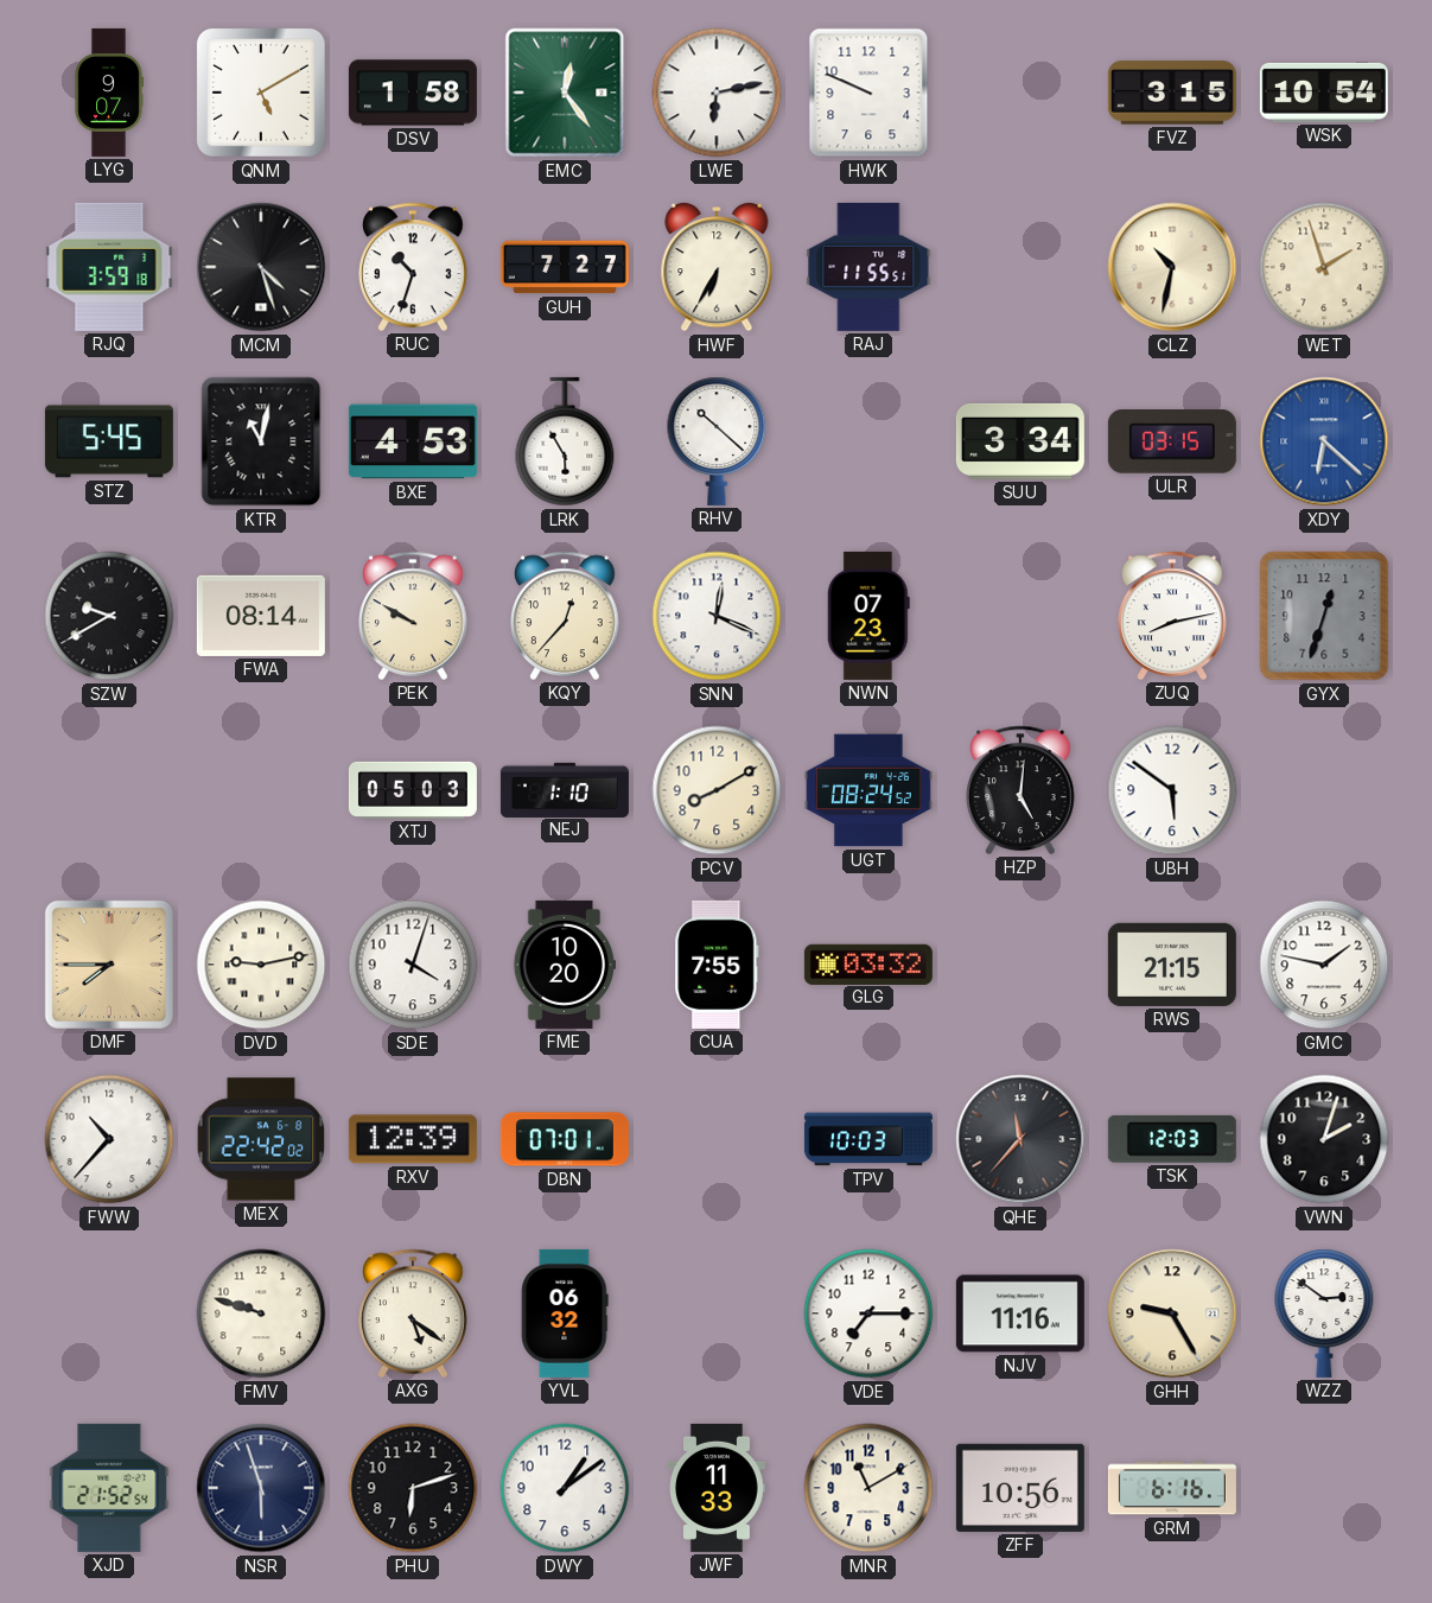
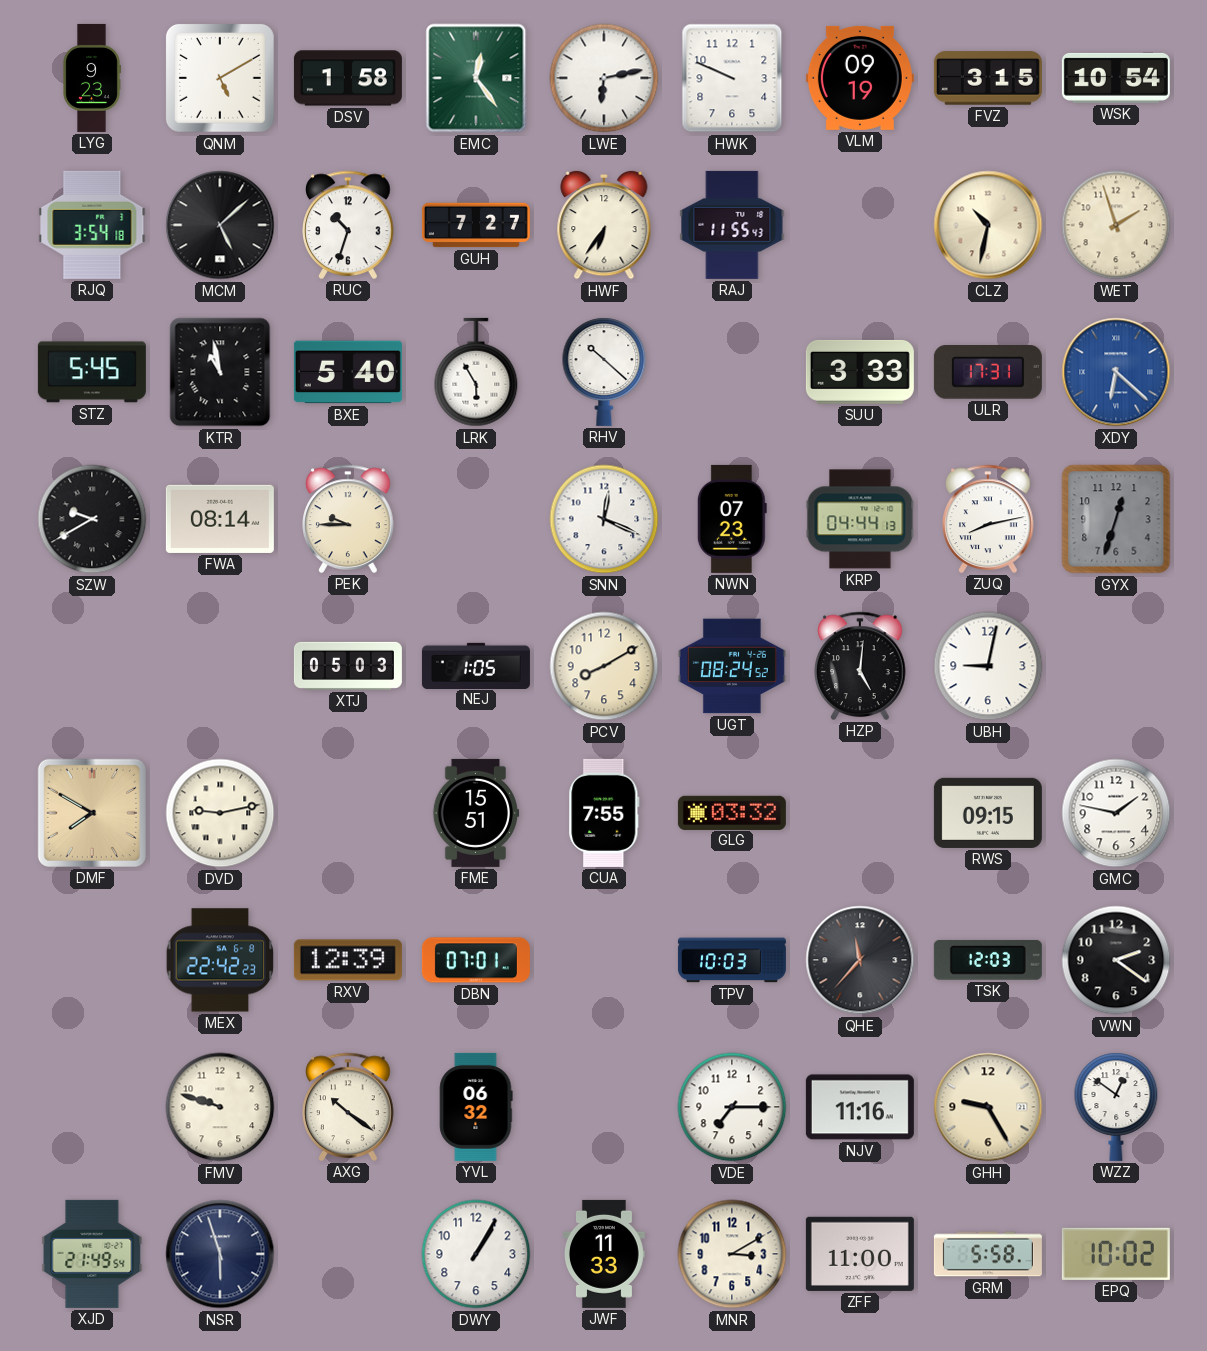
LYG: 9:07 -> 9:23
VLM: none -> 09:19
RJQ: 3:59 -> 3:54
MCM: 4:27 -> 5:08
HWF: 6:35 -> 6:36
RAJ: 11:55:51 -> 11:55:43
KTR: 11:02 -> 10:58
BXE: 4:53 -> 5:40
SUU: 3:34 -> 3:33
ULR: 03:15 -> 17:31
PEK: 9:50 -> 9:45
KQY: 12:37 -> none
KRP: none -> 04:44
NEJ: 1:10 -> 1:05
UBH: 5:51 -> 9:02
DMF: 7:45 -> 7:50
SDE: 4:03 -> none
FME: 10:20 -> 15:51
RWS: 21:15 -> 09:15
FWW: 10:37 -> none
MEX: 22:42:02 -> 22:42:23
VWN: 2:03 -> 2:21
AXG: 5:21 -> 10:21
WZZ: 2:51 -> 12:51
XJD: 21:52 -> 21:49
PHU: 6:12 -> none
DWY: 1:09 -> 1:05
MNR: 11:10 -> 3:10
ZFF: 10:56 -> 11:00
GRM: 6:16 -> 5:58
EPQ: none -> 10:02
